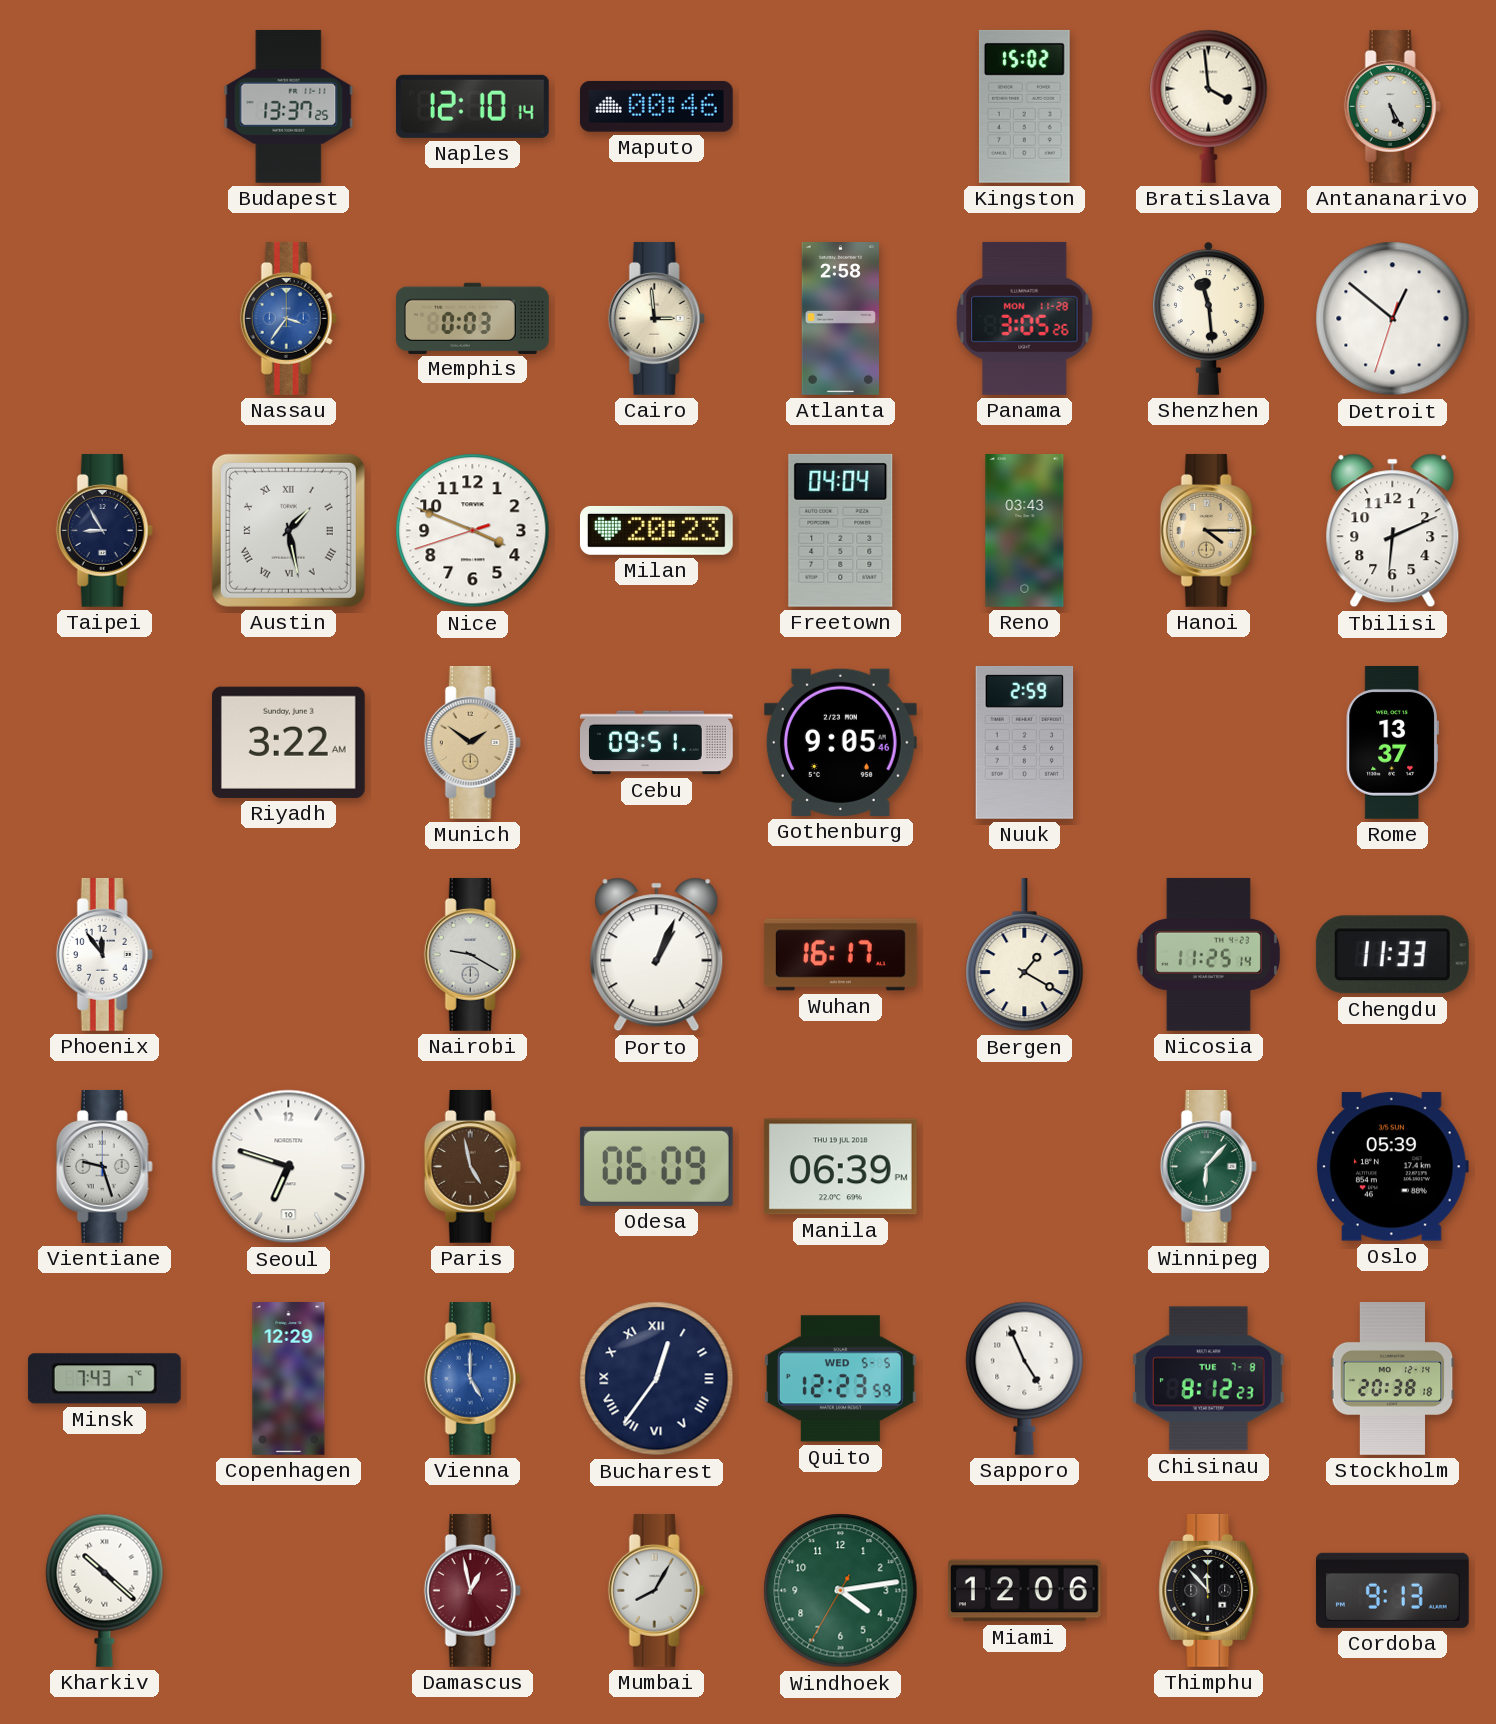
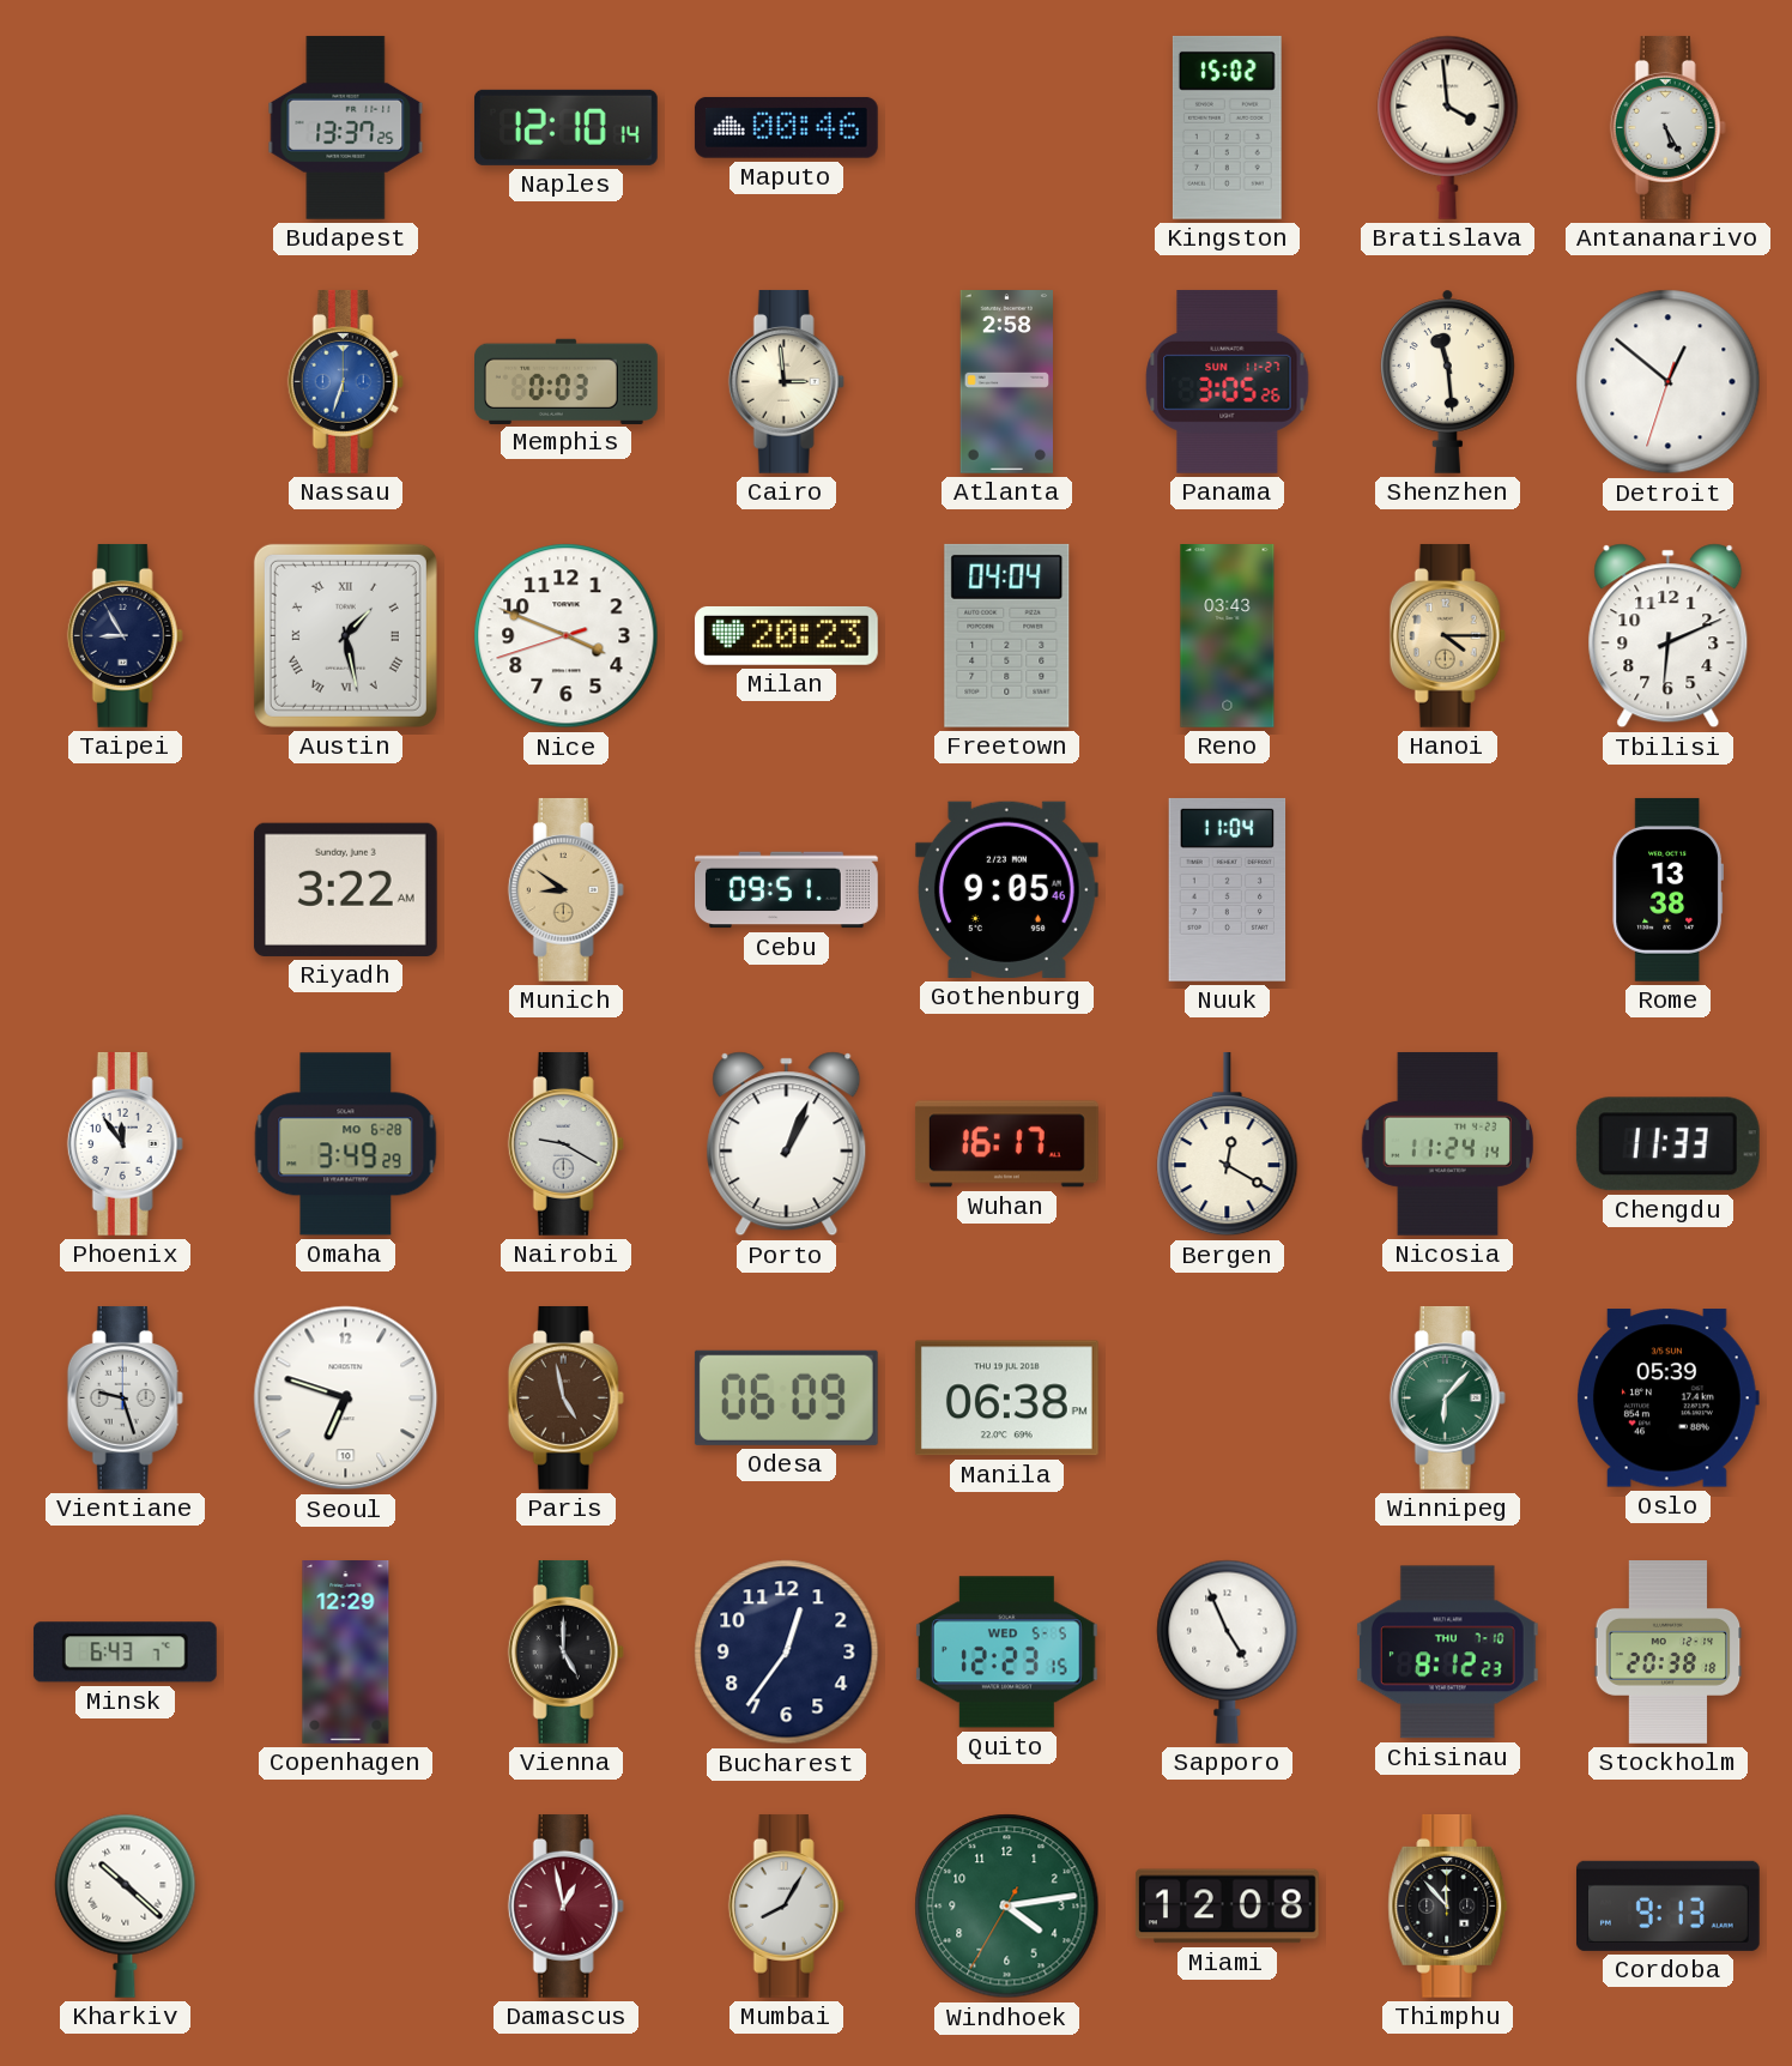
Nassau: 3:36 -> 6:33
Panama date: MON 11-28 -> SUN 11-27
Munich: 1:51 -> 8:51
Nuuk: 2:59 -> 11:04
Rome: 13:37 -> 13:38
Omaha: none -> 3:49
Bergen: 1:20 -> 12:20
Nicosia: 11:25 -> 11:24
Manila: 06:39 -> 06:38
Minsk: 7:43 -> 6:43
Vienna dial: blue -> black
Bucharest numerals: Roman -> Arabic
Quito: 12:23:59 -> 12:23:15
Chisinau date: TUE 7-8 -> THU 7-10
Miami: 12:06 -> 12:08
